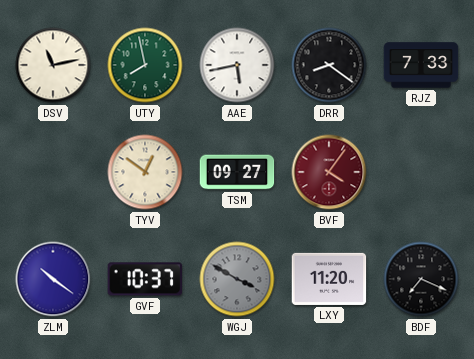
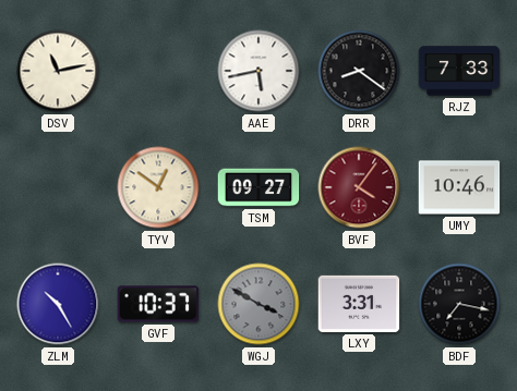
UTY: 7:58 -> none
UMY: none -> 10:46
ZLM: 10:21 -> 10:25
LXY: 11:20 -> 3:31
BDF: 7:19 -> 7:17
